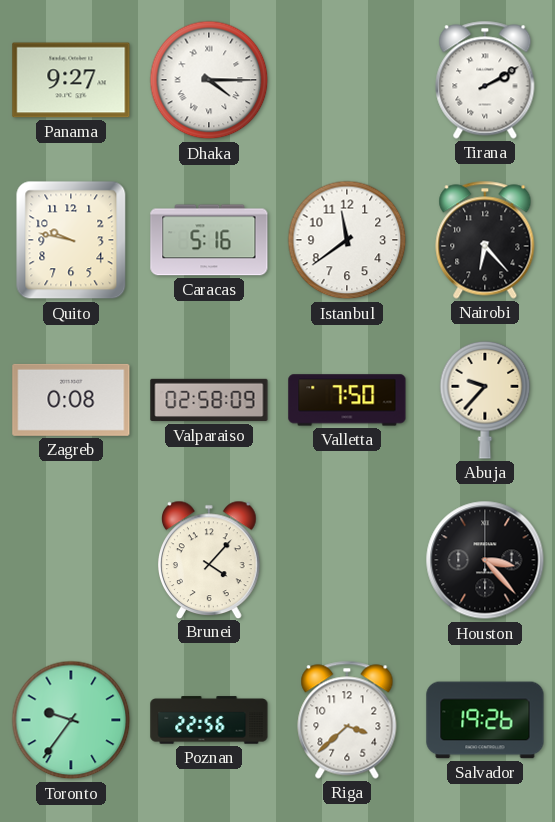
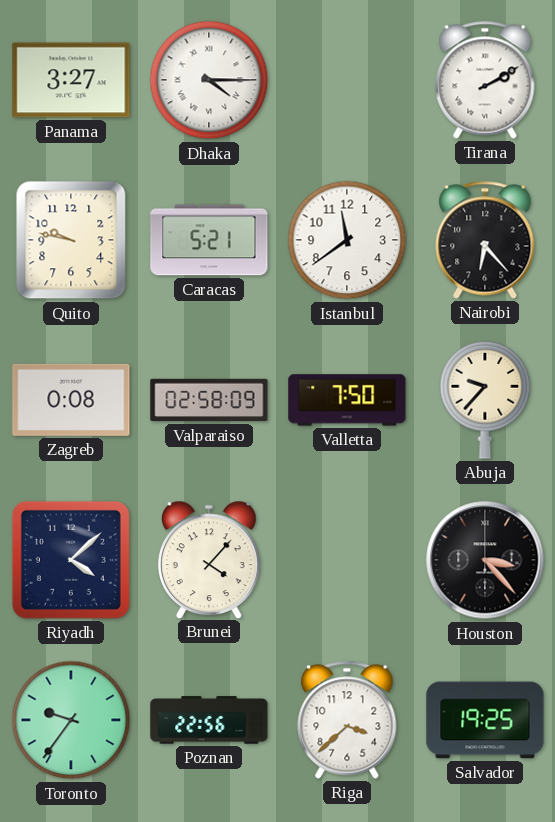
Panama: 9:27 -> 3:27
Caracas: 5:16 -> 5:21
Riyadh: none -> 4:08
Salvador: 19:26 -> 19:25
